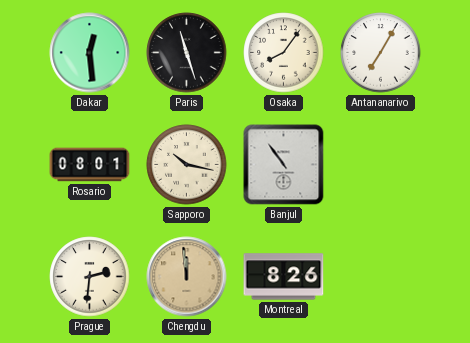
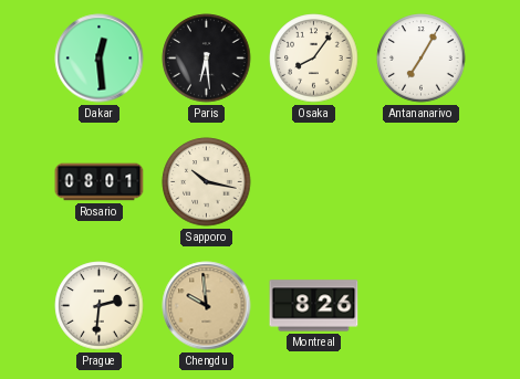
Paris: 11:27 -> 6:29
Banjul: 10:54 -> none
Chengdu: 11:59 -> 9:59
